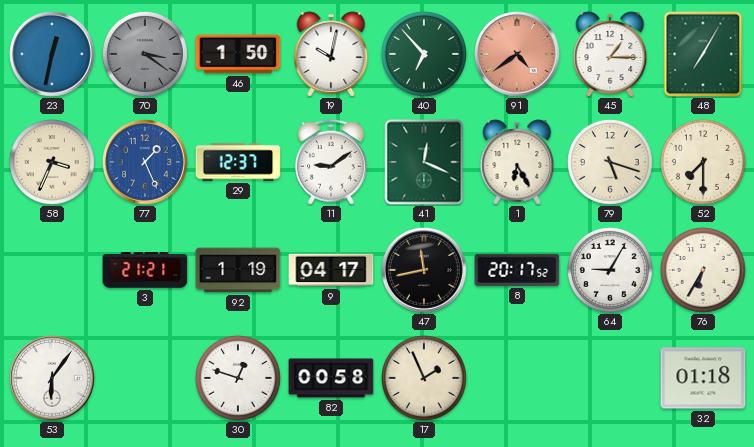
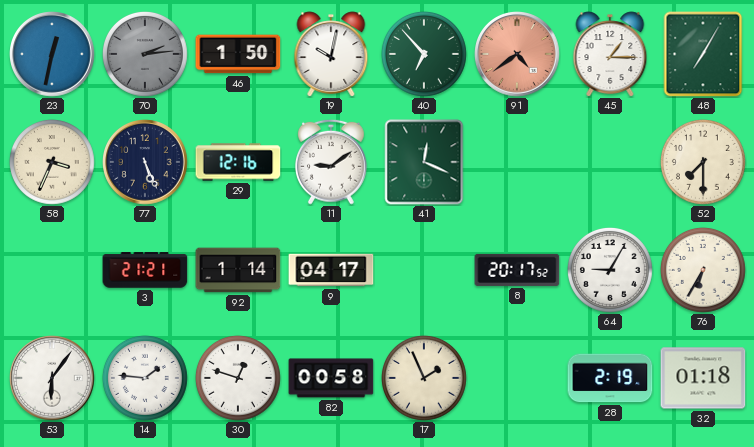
70: 3:21 -> 2:14
77: 1:26 -> 5:26
77 dial: blue -> navy
29: 12:37 -> 12:16
1: 6:25 -> none
79: 5:18 -> none
92: 1:19 -> 1:14
47: 11:43 -> none
14: none -> 1:46
28: none -> 2:19
